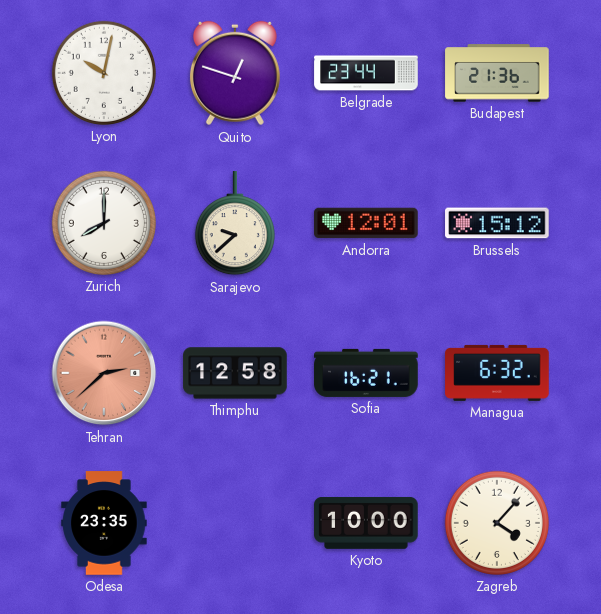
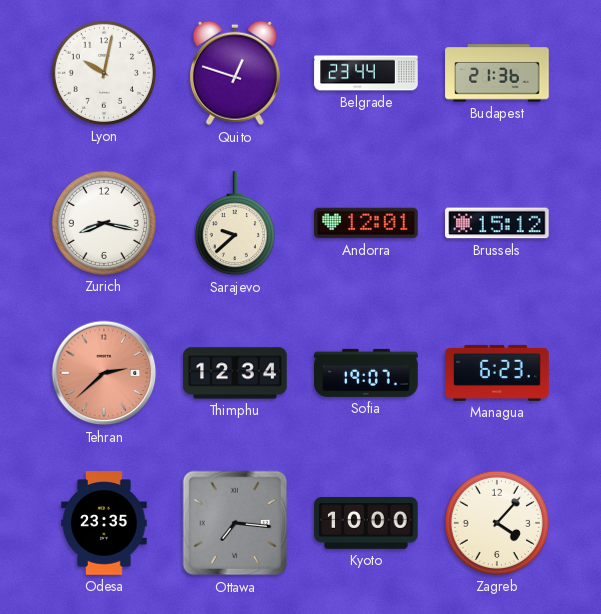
Zurich: 8:00 -> 8:17
Thimphu: 12:58 -> 12:34
Sofia: 16:21 -> 19:07
Managua: 6:32 -> 6:23
Ottawa: none -> 7:16
